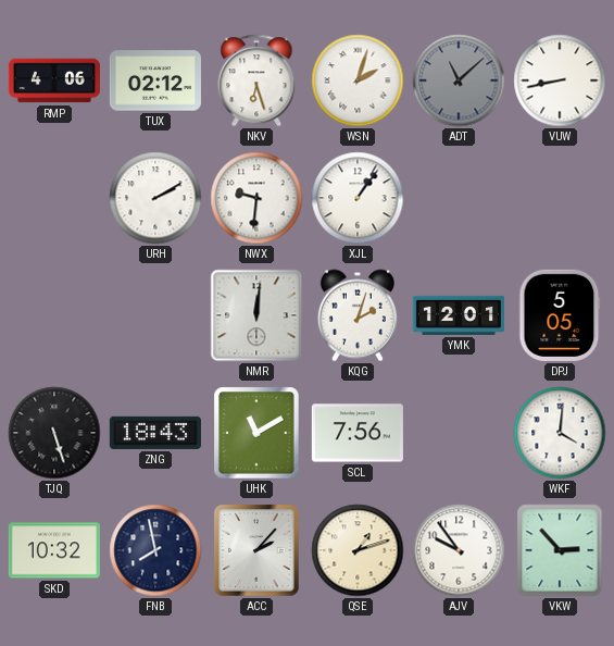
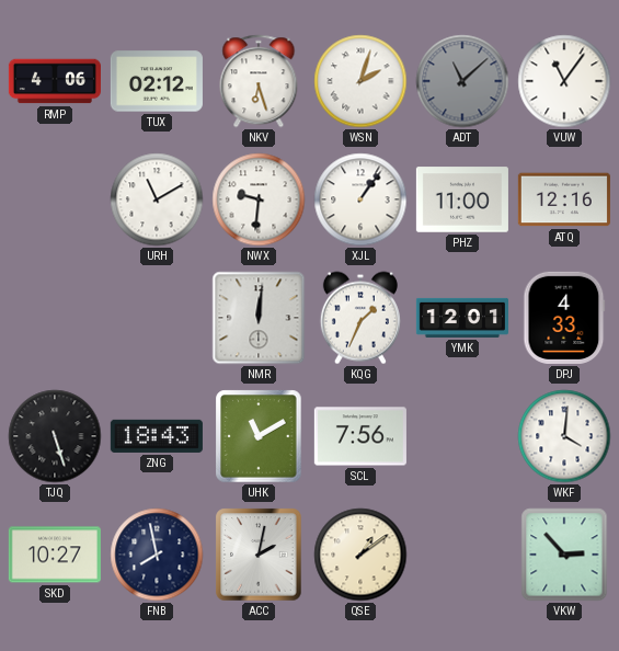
VUW: 8:43 -> 11:06
URH: 2:10 -> 11:10
PHZ: none -> 11:00
ATQ: none -> 12:16
KQG: 2:03 -> 1:34
DPJ: 5:05 -> 4:33
SKD: 10:32 -> 10:27
ACC: 2:07 -> 2:02
QSE: 1:12 -> 1:09
AJV: 9:54 -> none
